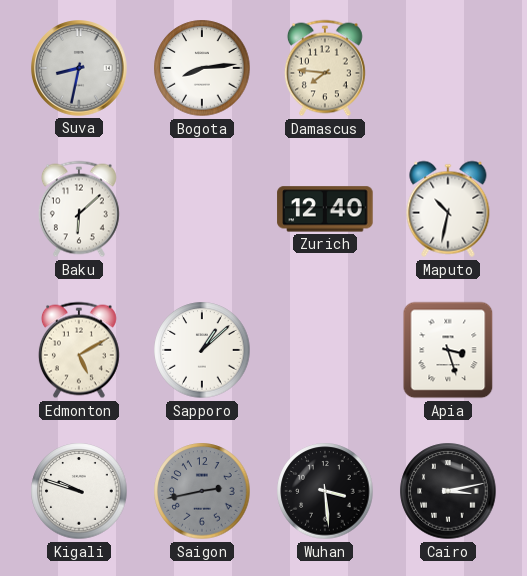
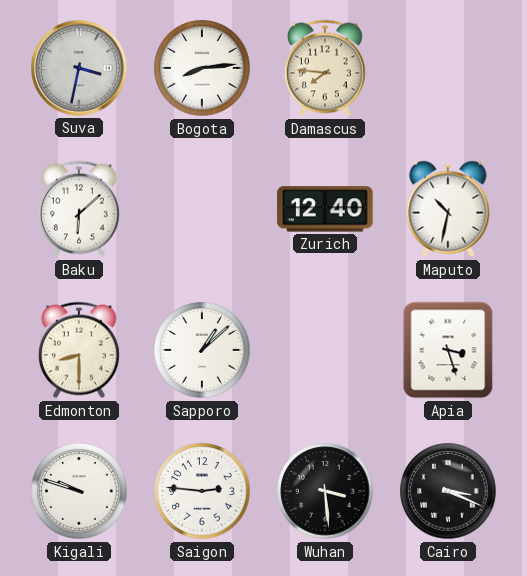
Suva: 8:32 -> 3:32
Edmonton: 5:10 -> 8:30
Saigon: 2:43 -> 2:46
Saigon dial: grey -> white
Cairo: 3:13 -> 3:19
